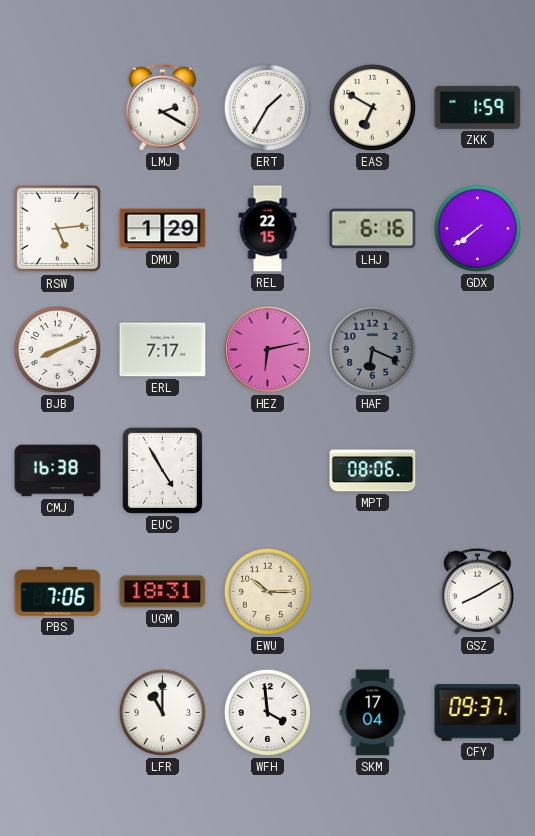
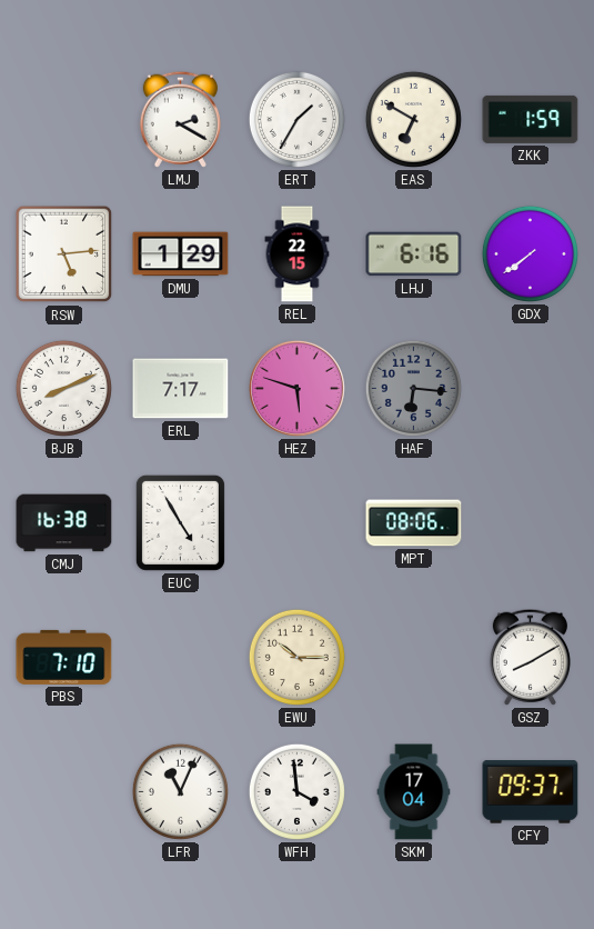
HEZ: 6:13 -> 5:48
HAF: 6:19 -> 6:16
PBS: 7:06 -> 7:10
UGM: 18:31 -> none
LFR: 11:00 -> 11:04
